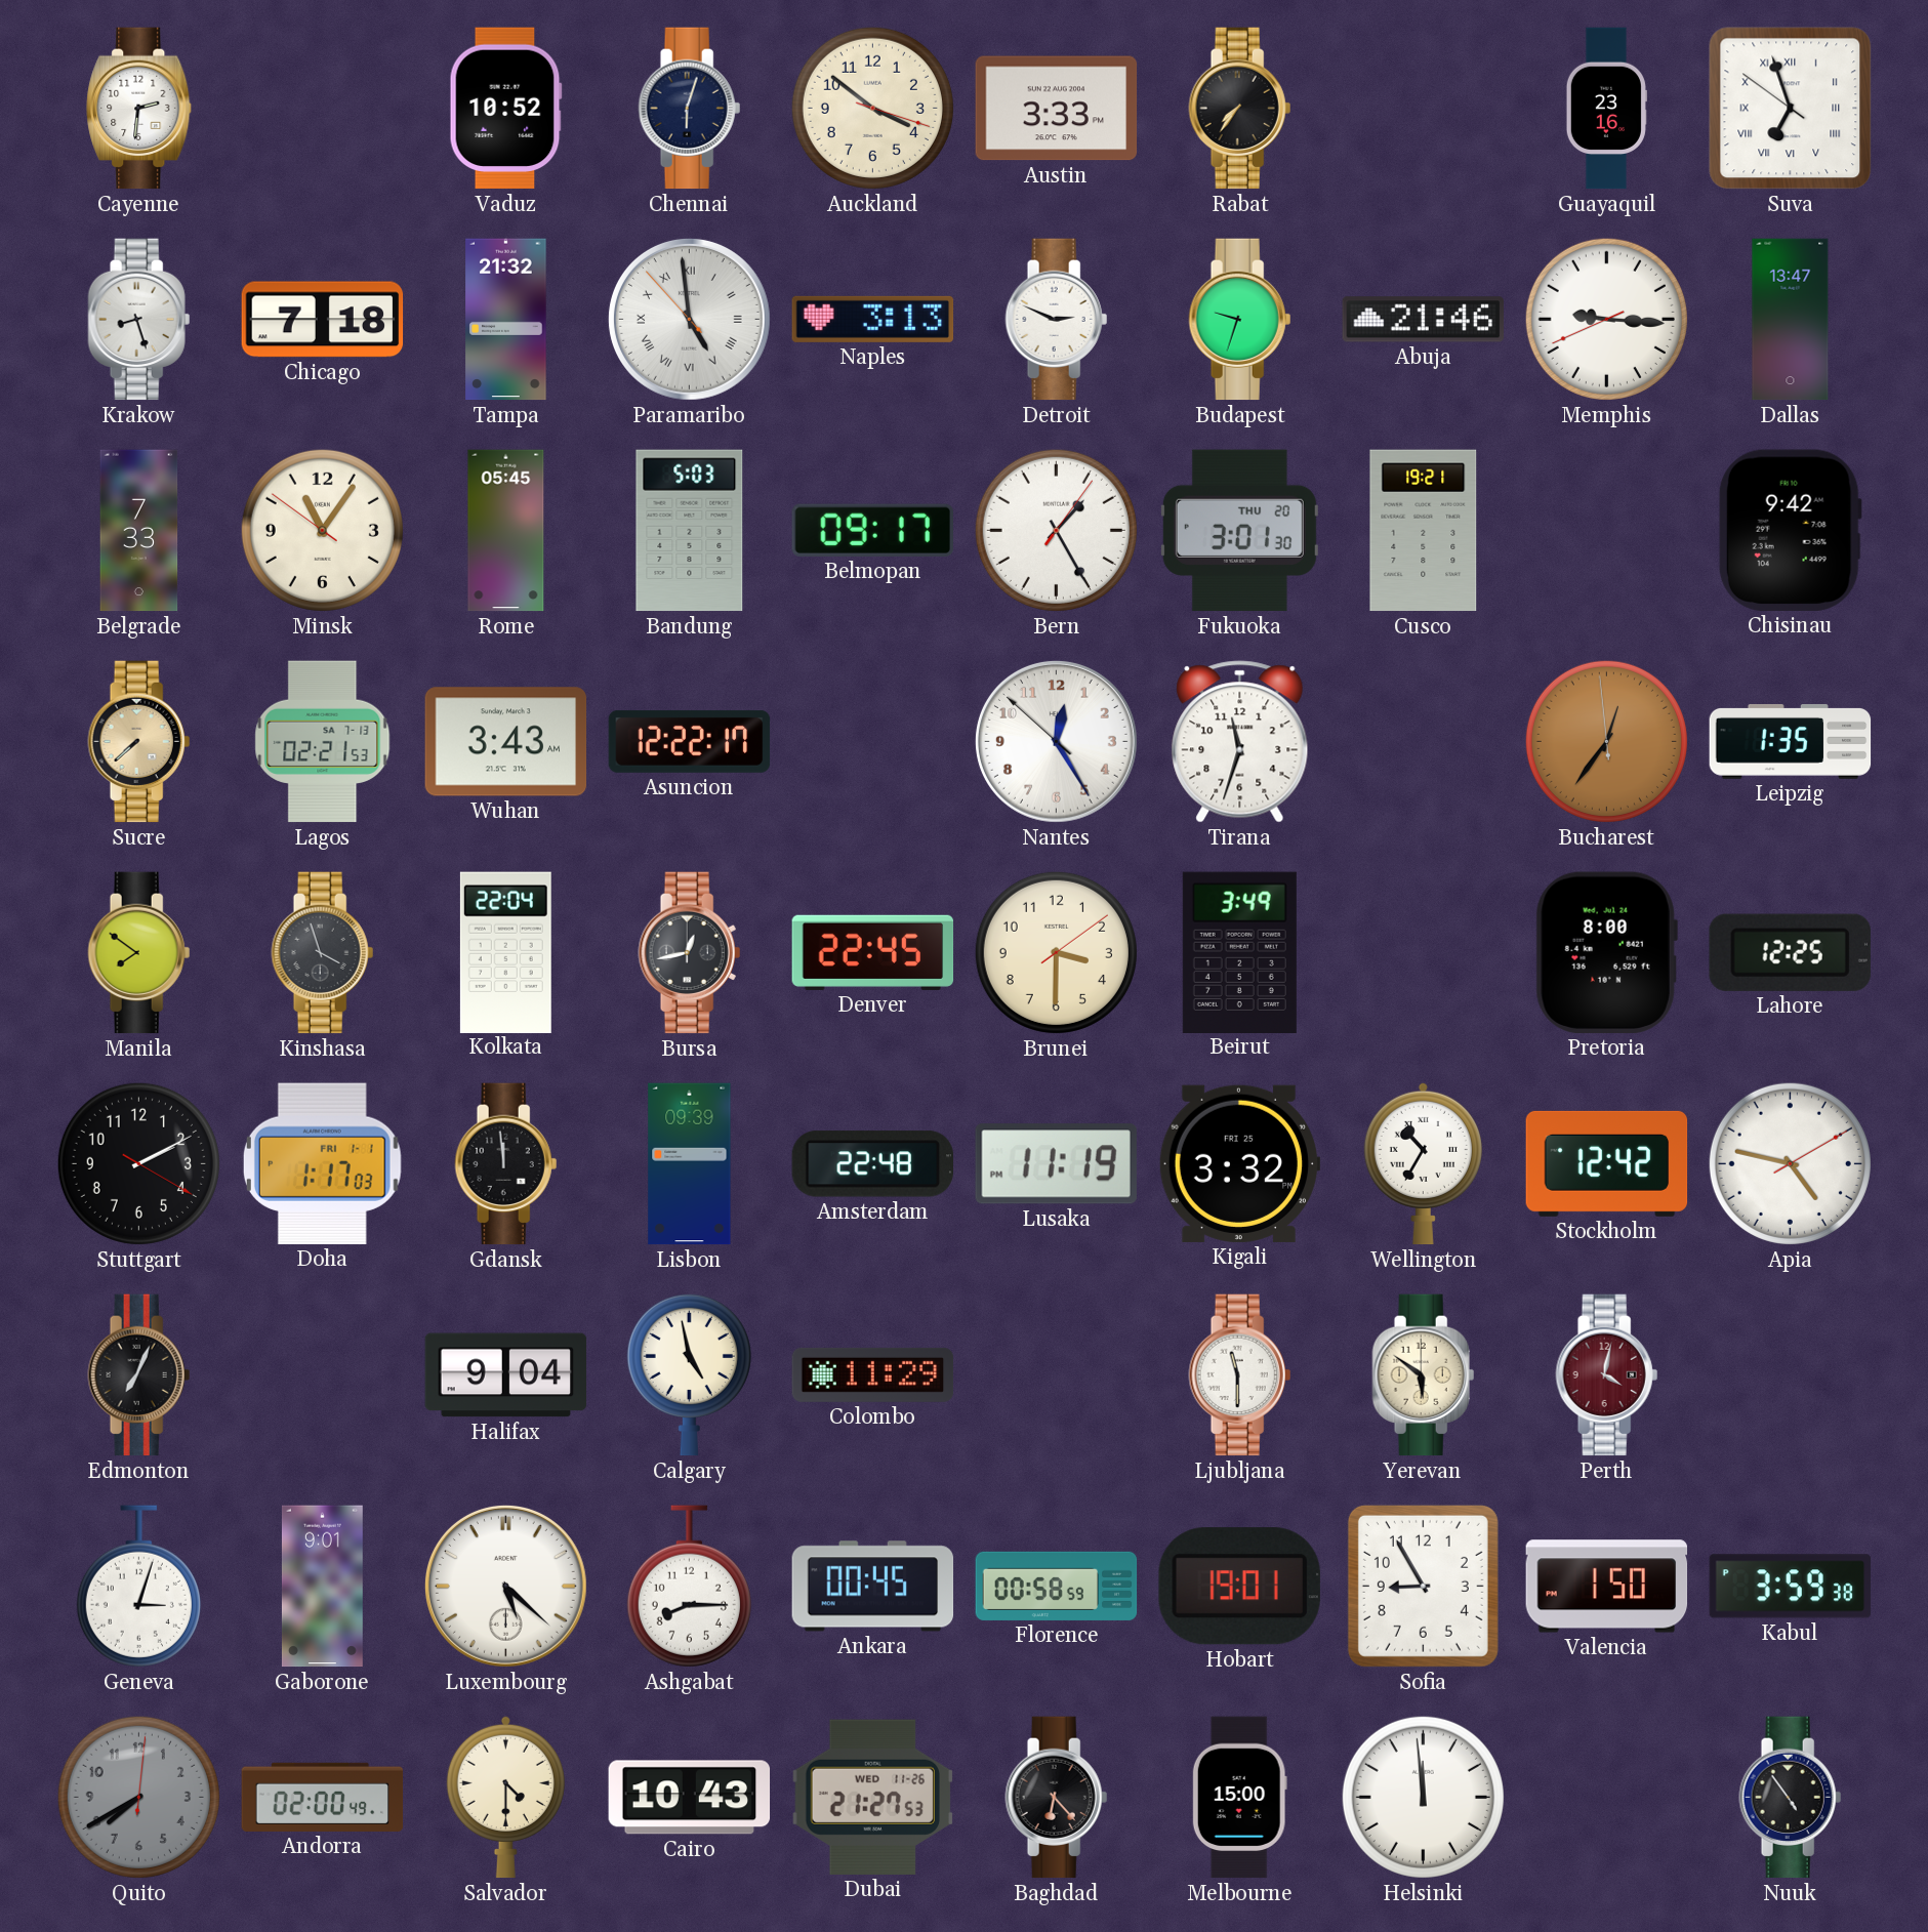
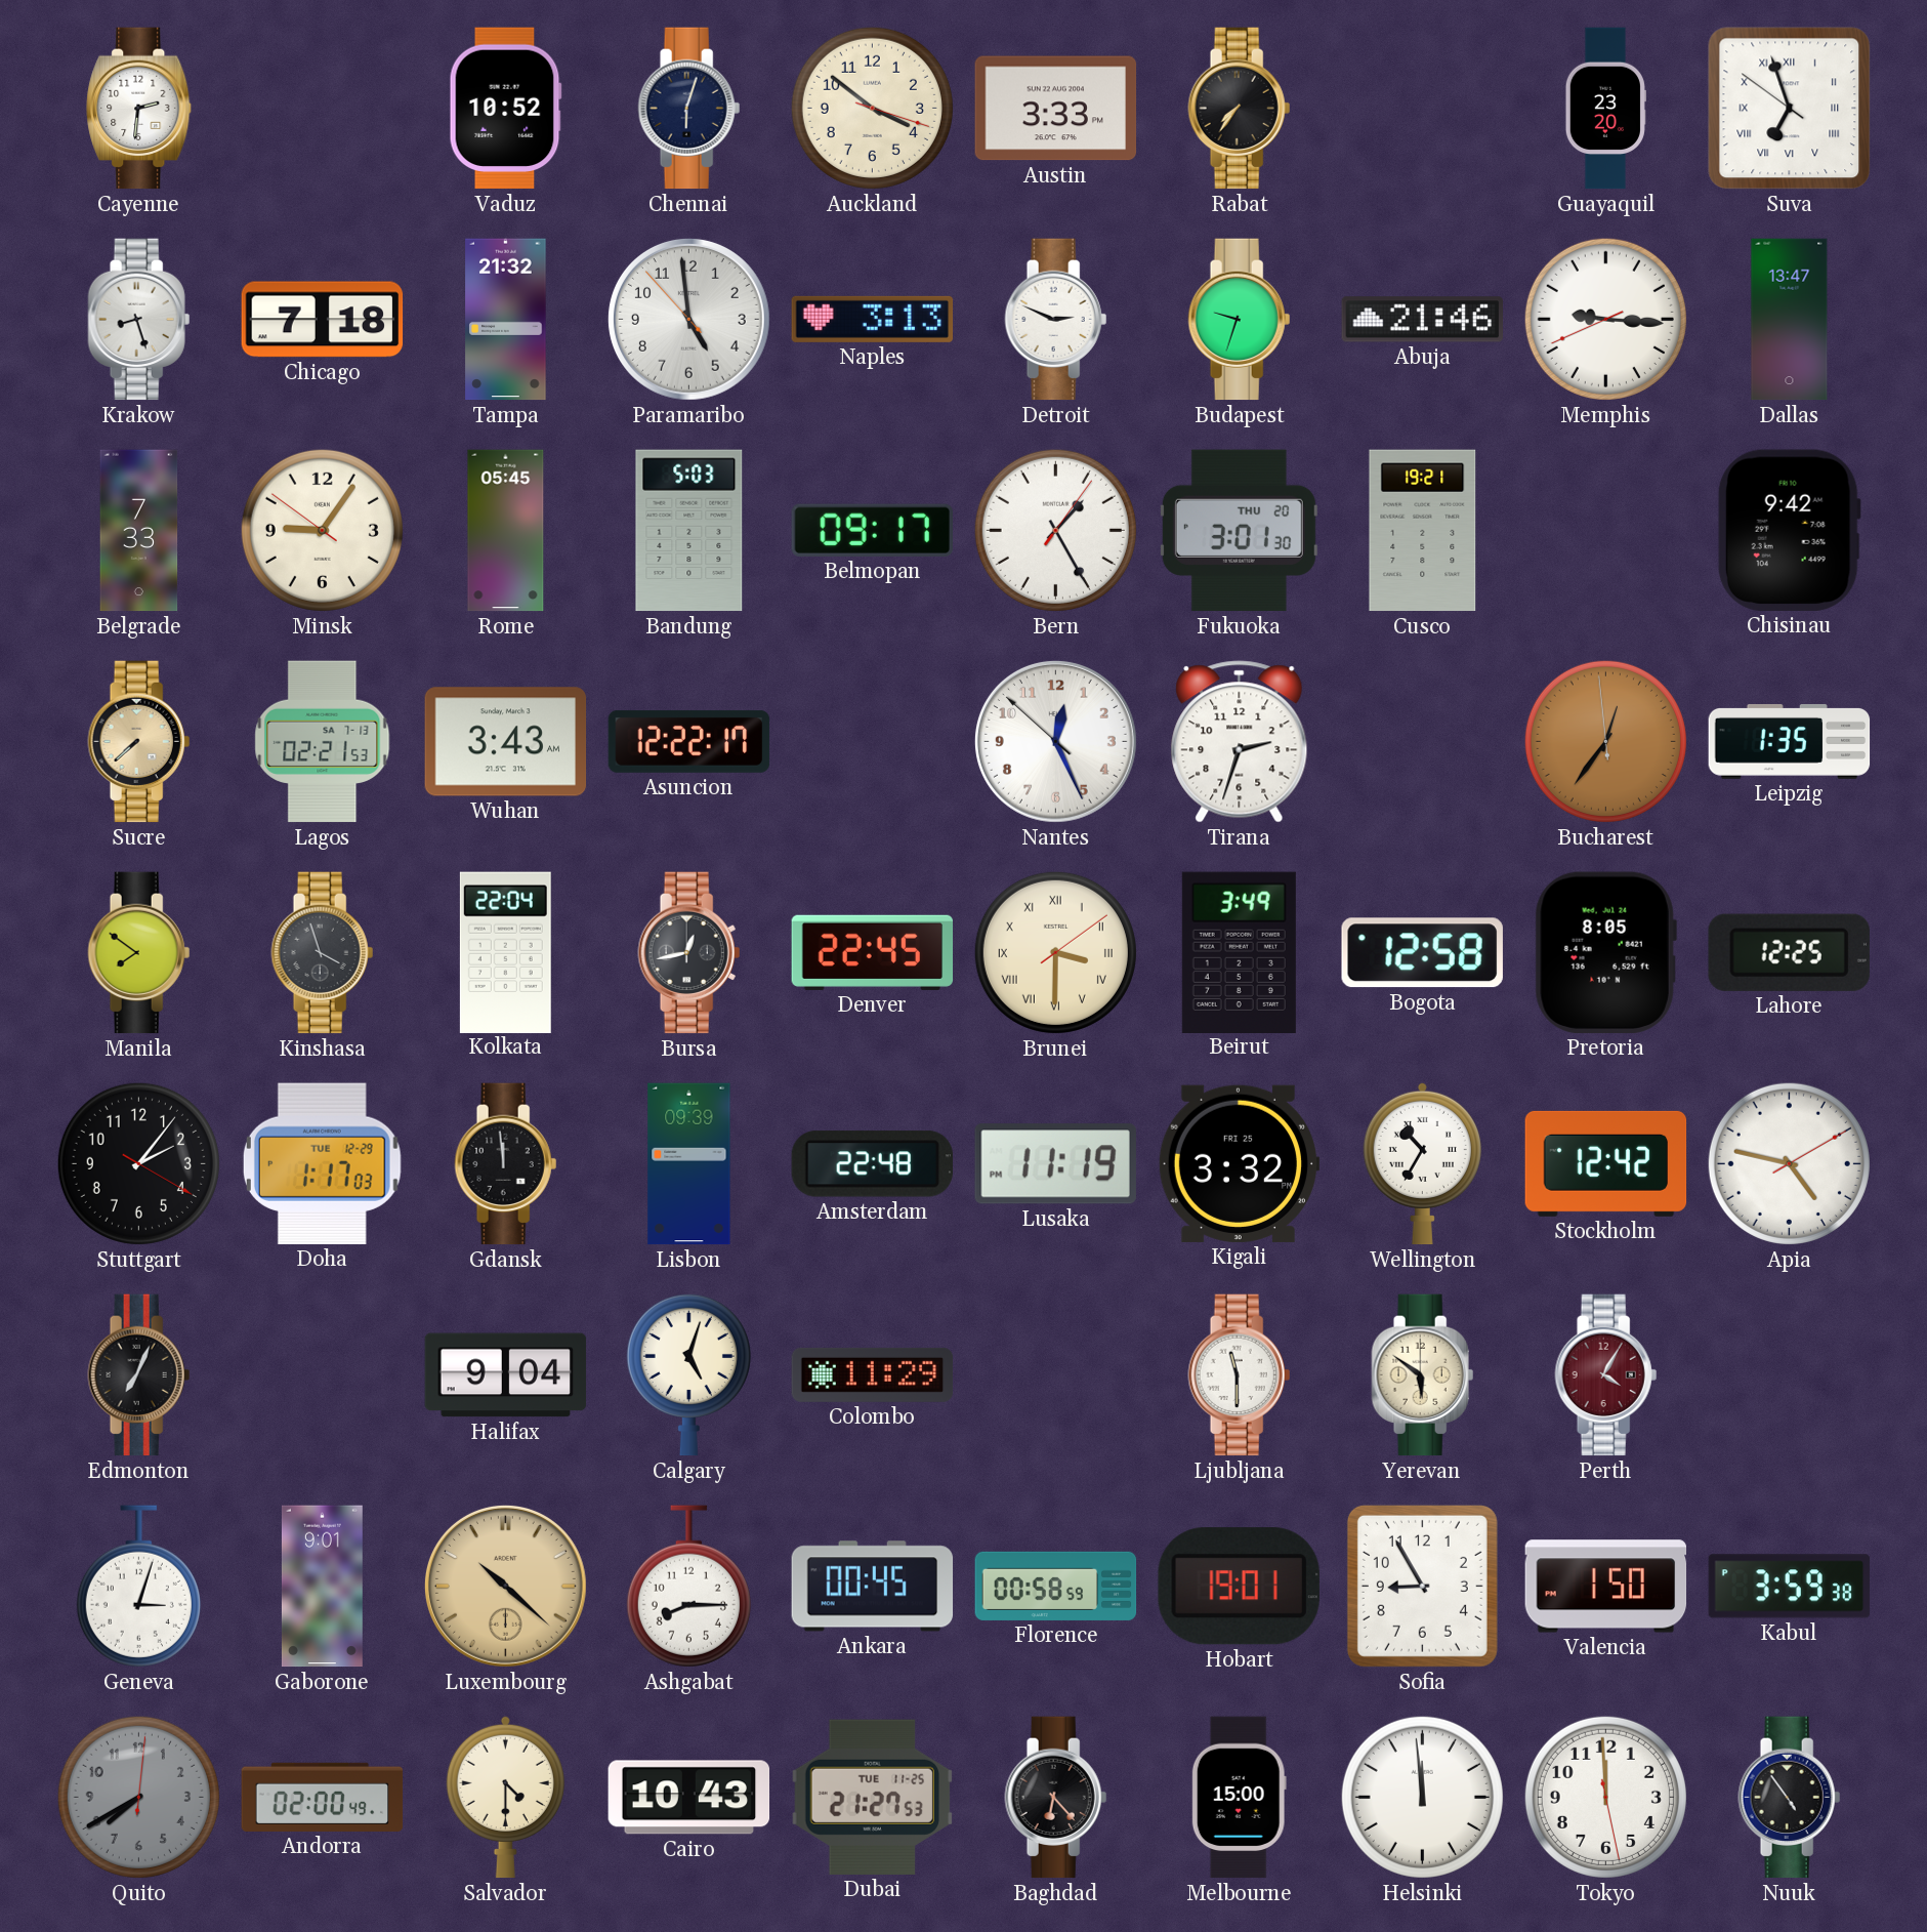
Guayaquil: 23:16 -> 23:20
Paramaribo numerals: Roman -> Arabic
Minsk: 11:05 -> 9:05
Nantes: 12:24 -> 12:25
Tirana: 11:33 -> 2:33
Brunei numerals: Arabic -> Roman
Bogota: none -> 12:58
Pretoria: 8:00 -> 8:05
Stuttgart: 2:10 -> 2:06
Doha date: FRI 1-1 -> TUE 12-29
Calgary: 4:58 -> 5:03
Perth: 4:02 -> 4:05
Luxembourg: 5:22 -> 10:22
Luxembourg dial: white -> champagne
Dubai date: WED 11-26 -> TUE 11-25
Tokyo: none -> 11:59
